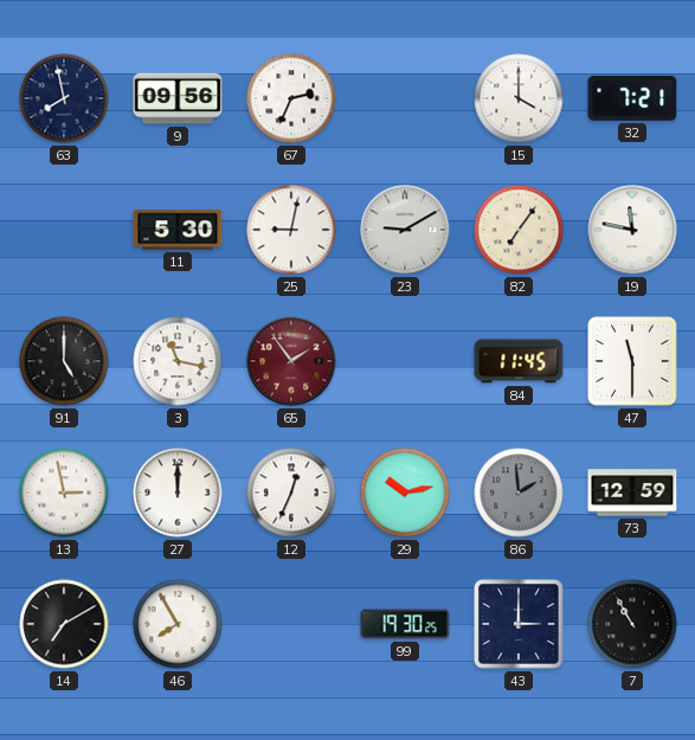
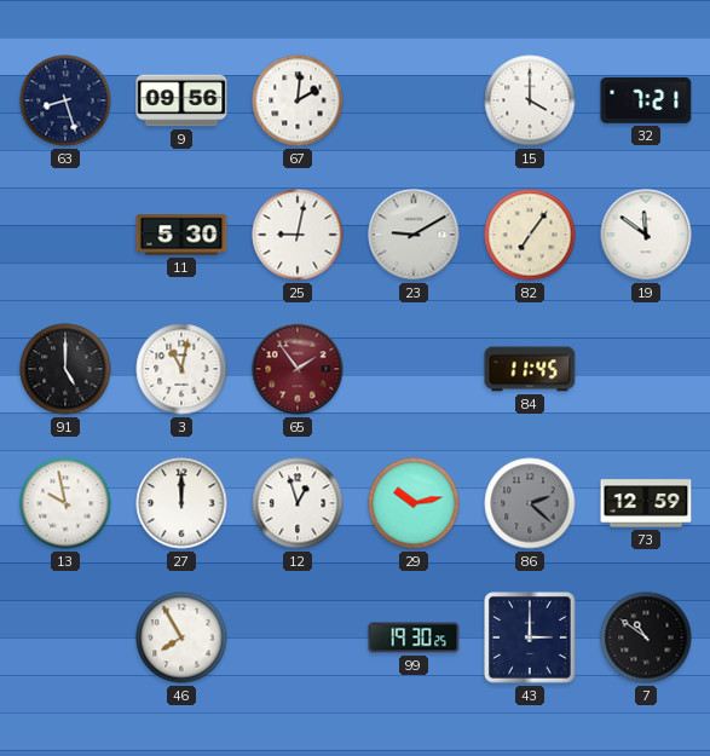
63: 7:58 -> 8:27
67: 2:34 -> 2:01
19: 11:47 -> 11:51
3: 11:17 -> 11:02
47: 11:30 -> none
13: 2:58 -> 9:58
12: 12:34 -> 12:57
86: 1:59 -> 2:22
14: 7:10 -> none
7: 10:55 -> 10:51
